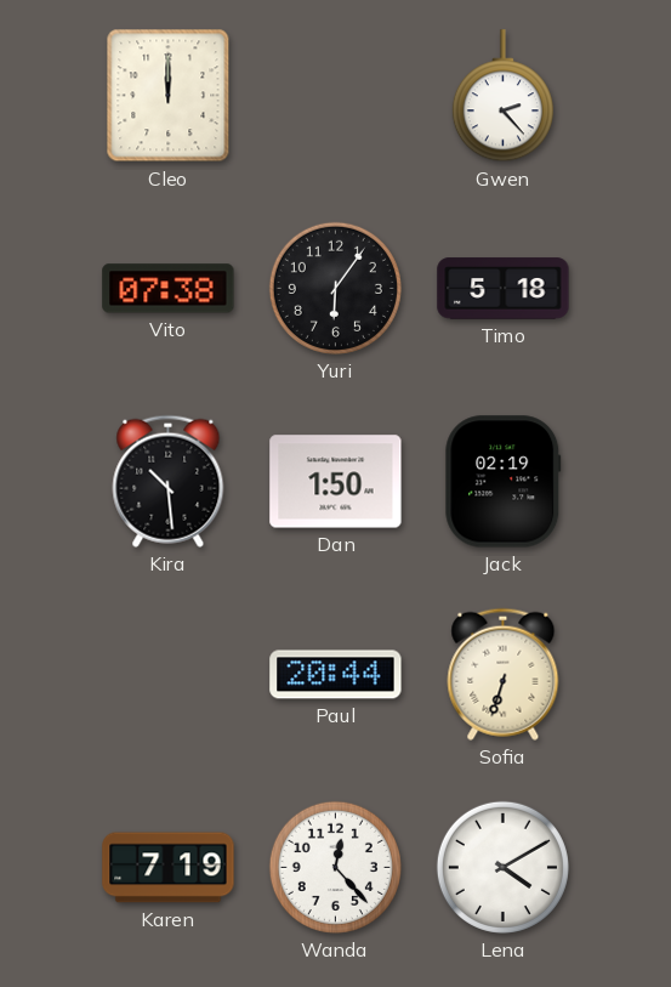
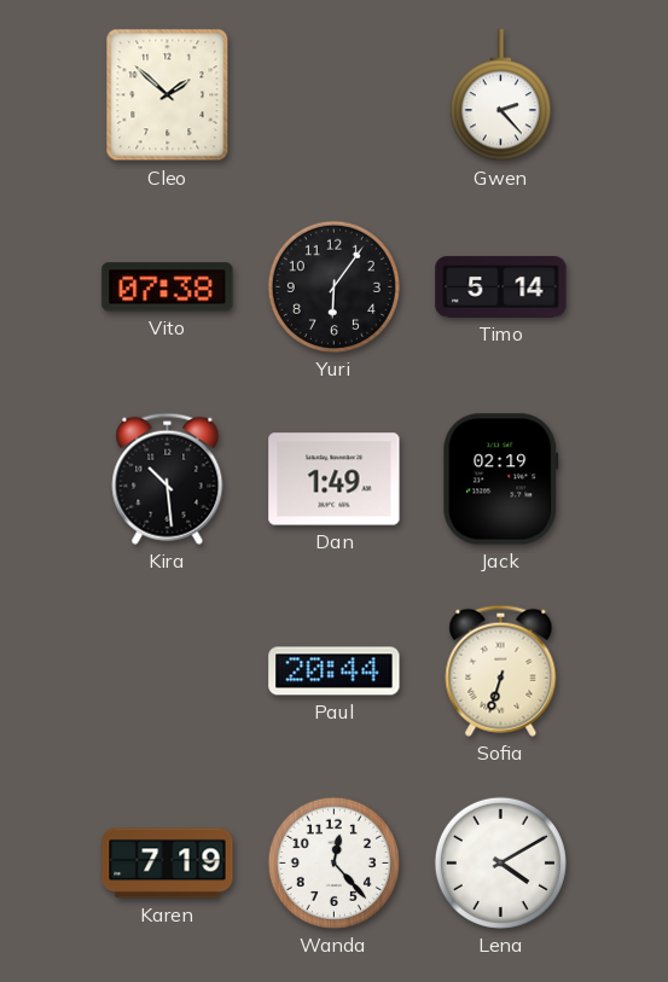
Cleo: 12:00 -> 1:52
Timo: 5:18 -> 5:14
Dan: 1:50 -> 1:49
